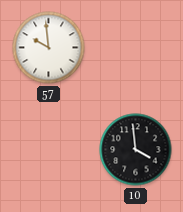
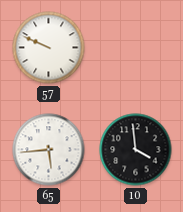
57: 9:59 -> 9:49
65: none -> 5:44
